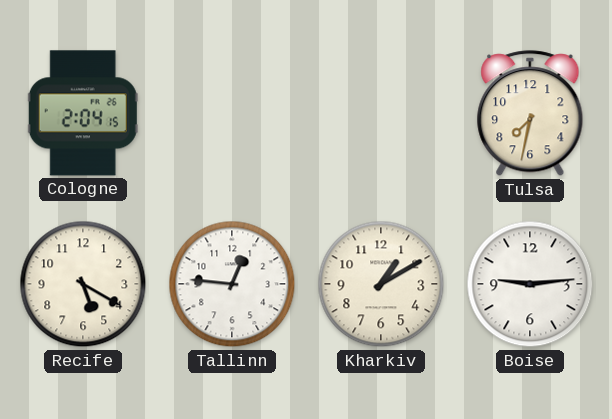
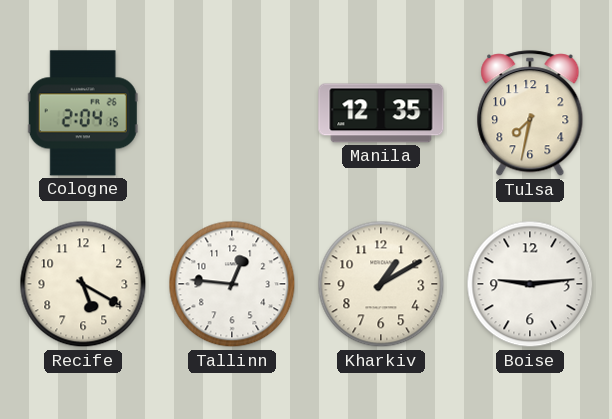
Manila: none -> 12:35
